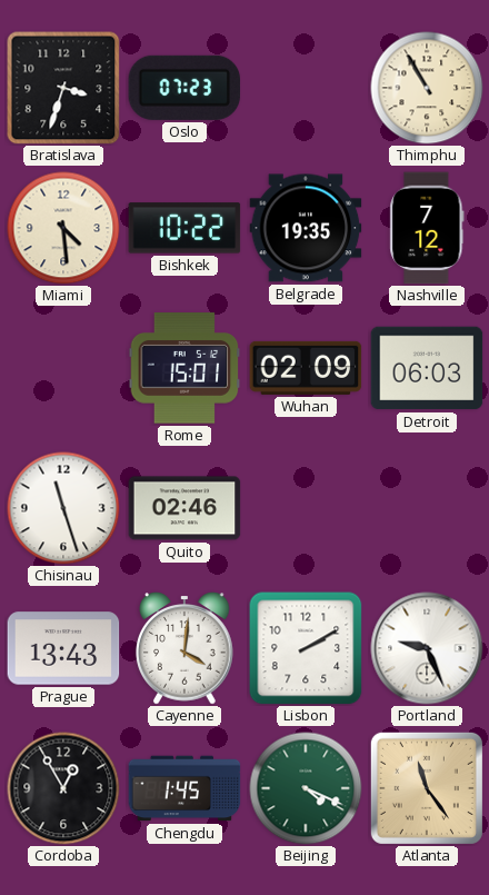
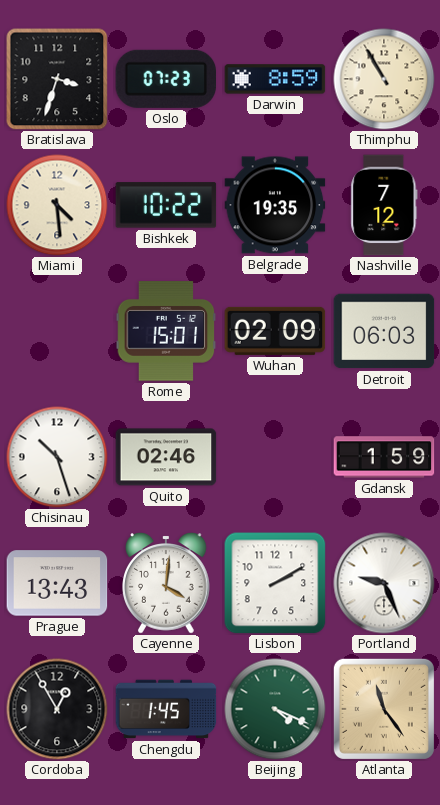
Darwin: none -> 8:59
Chisinau: 11:27 -> 10:27
Gdansk: none -> 1:59
